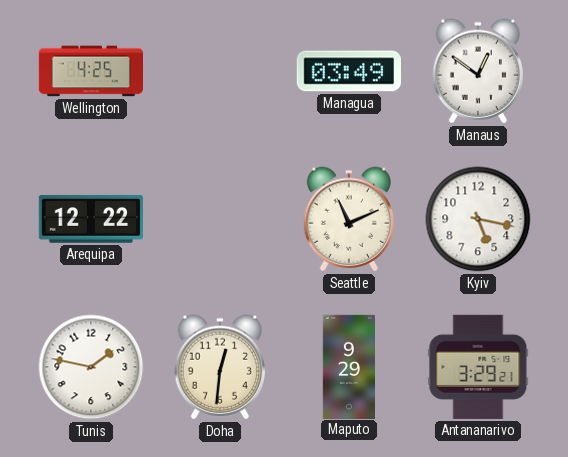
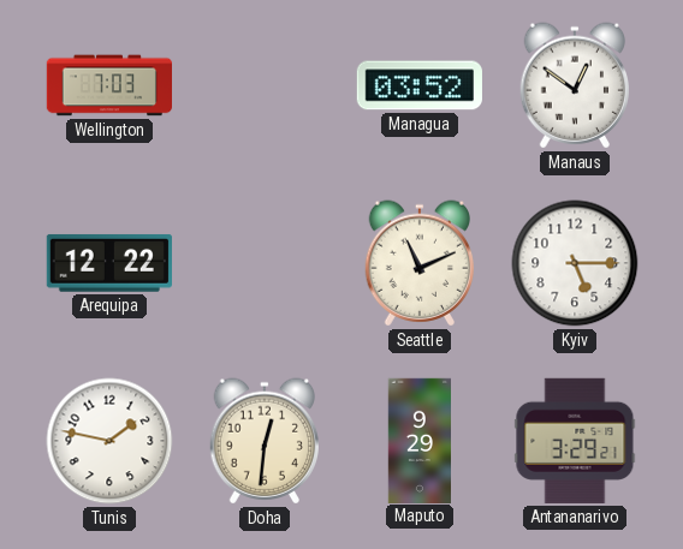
Wellington: 4:25 -> 7:03
Managua: 03:49 -> 03:52
Kyiv: 5:17 -> 5:15
